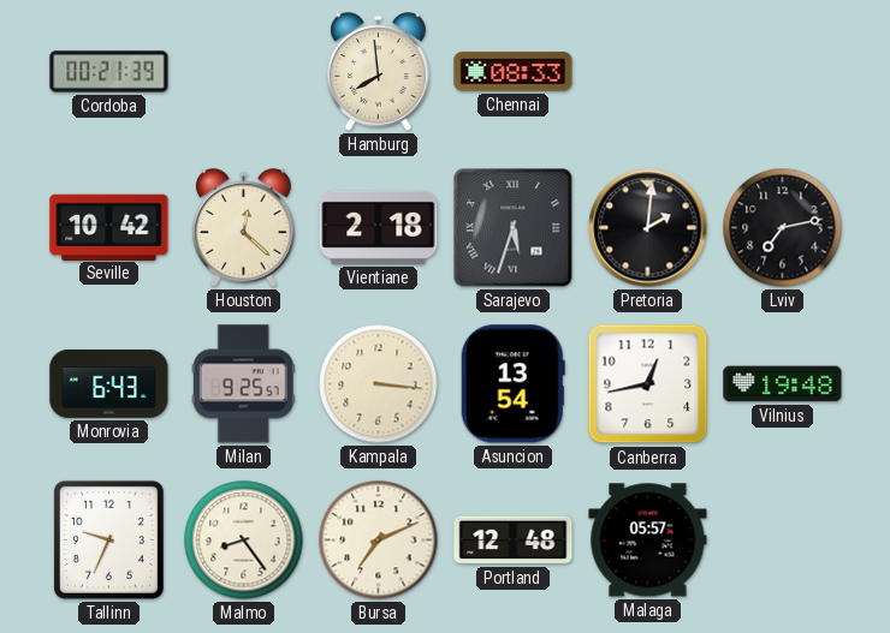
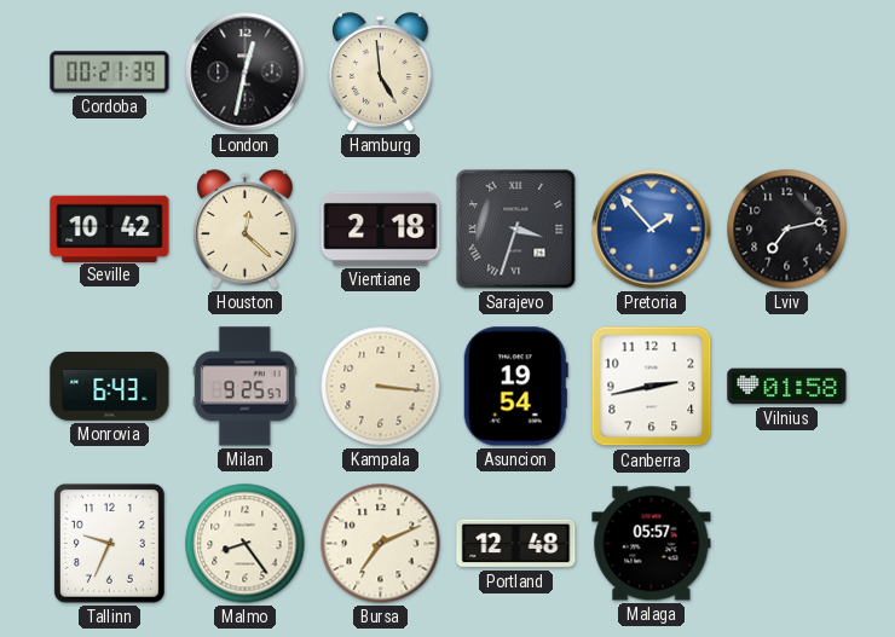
London: none -> 12:32
Hamburg: 7:59 -> 4:59
Chennai: 08:33 -> none
Sarajevo: 5:33 -> 3:33
Pretoria: 2:01 -> 1:53
Pretoria dial: black -> blue
Asuncion: 13:54 -> 19:54
Canberra: 12:43 -> 2:43
Vilnius: 19:48 -> 01:58
